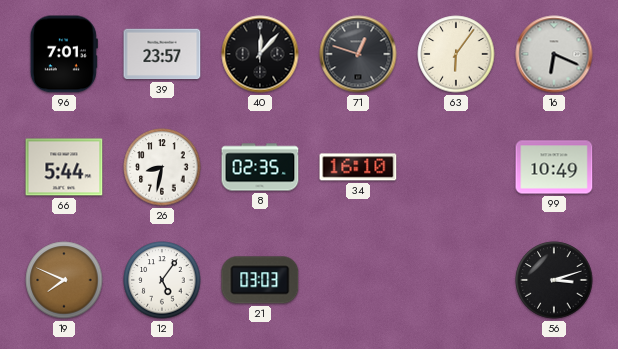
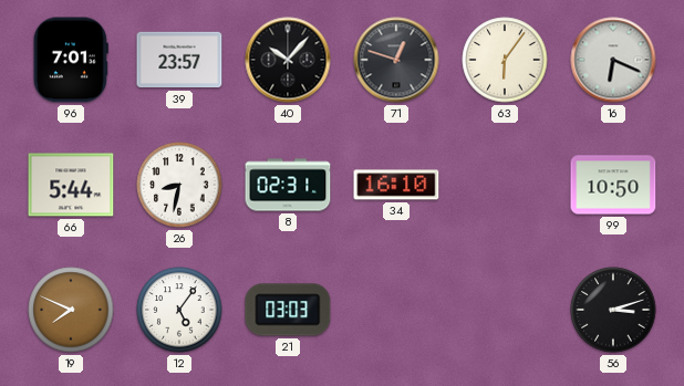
40: 12:07 -> 10:07
8: 02:35 -> 02:31
99: 10:49 -> 10:50
